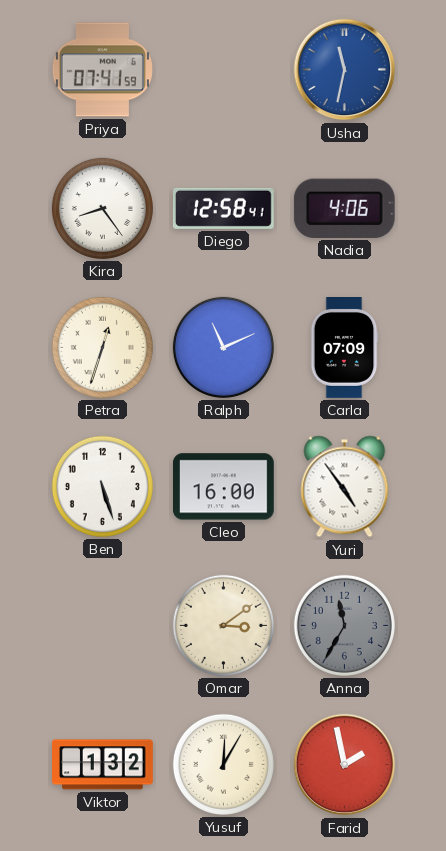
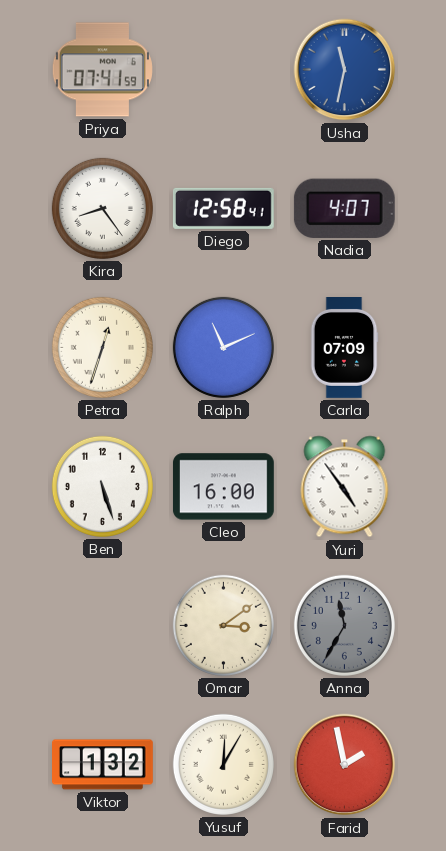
Nadia: 4:06 -> 4:07
